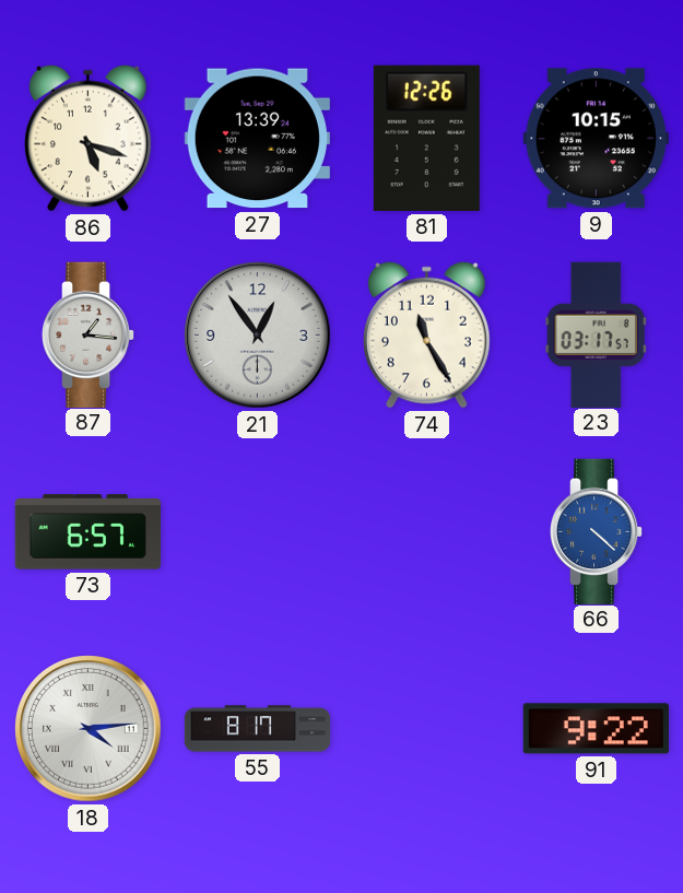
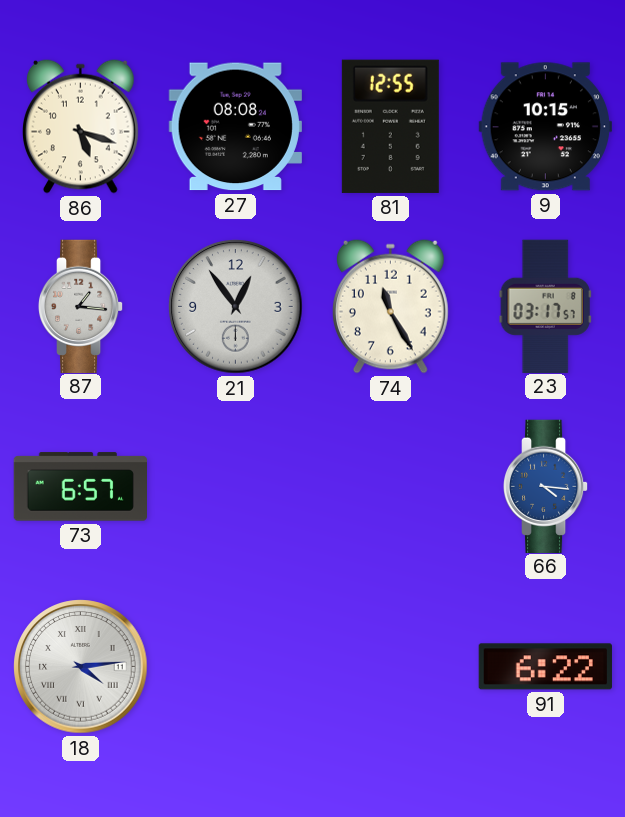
27: 13:39 -> 08:08
81: 12:26 -> 12:55
66: 4:22 -> 4:16
55: 8:17 -> none
91: 9:22 -> 6:22
